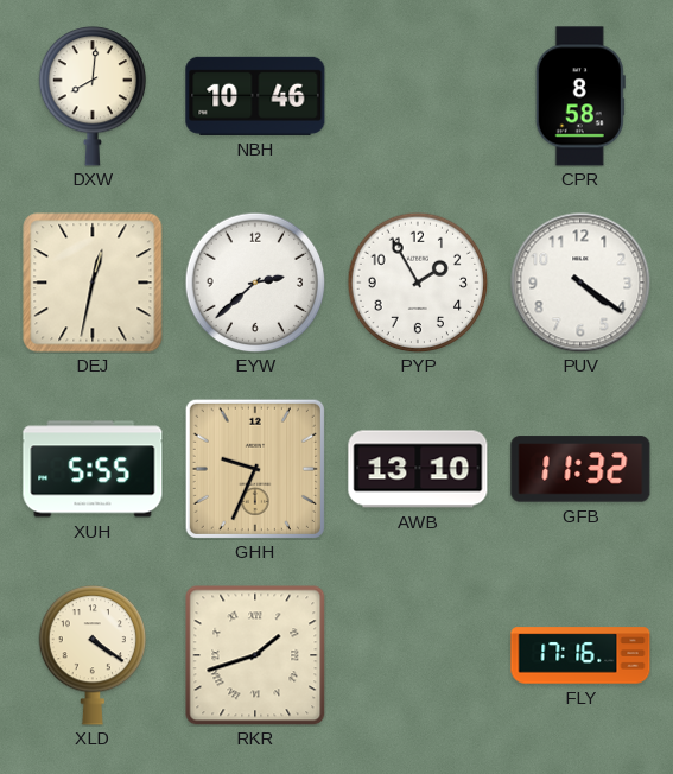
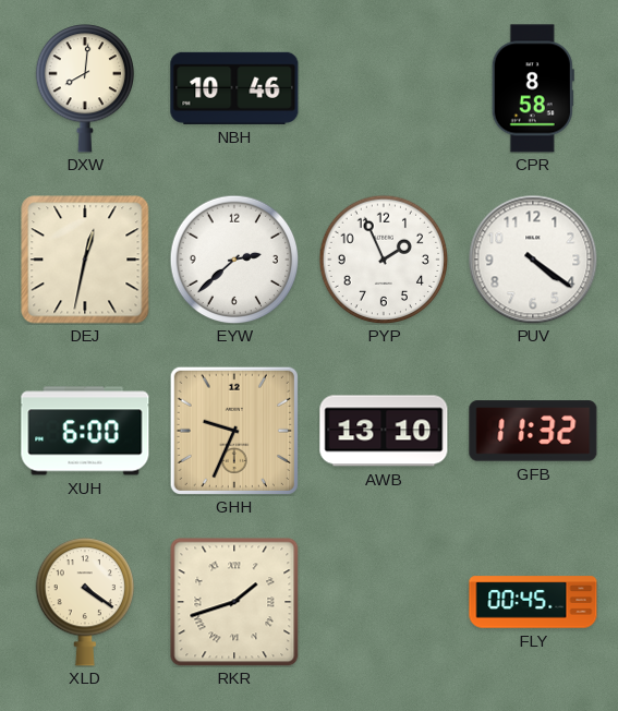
PYP: 1:55 -> 1:56
XUH: 5:55 -> 6:00
FLY: 17:16 -> 00:45
